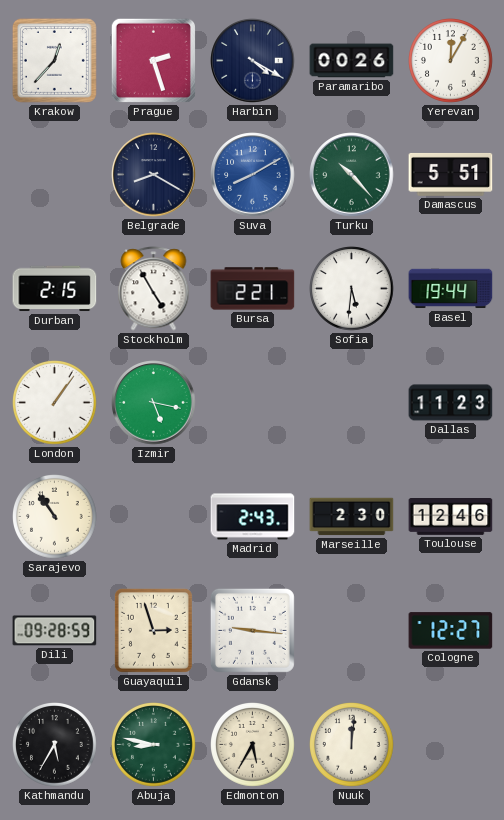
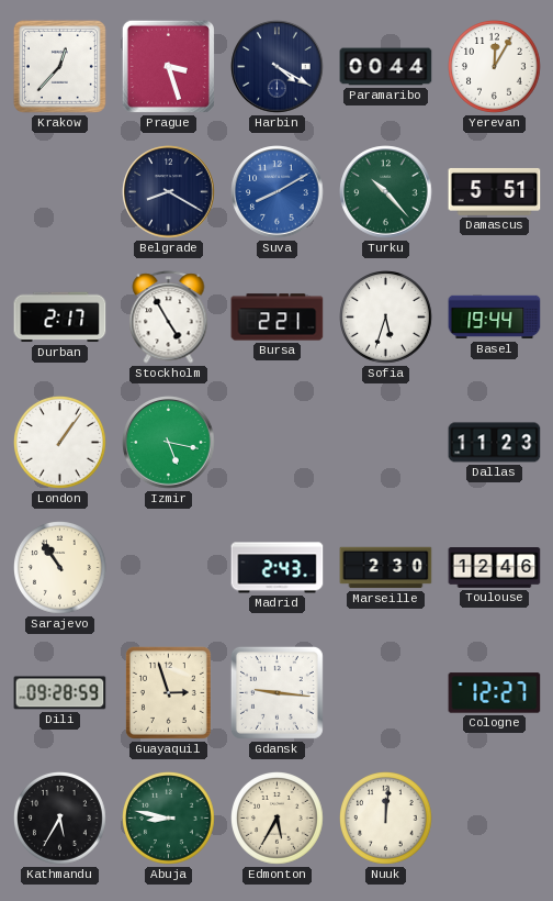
Prague: 2:27 -> 3:27
Paramaribo: 00:26 -> 00:44
Durban: 2:15 -> 2:17
Sofia: 5:31 -> 5:33
